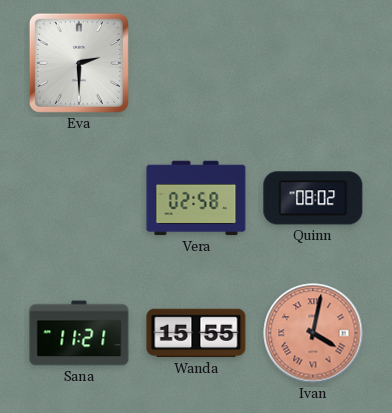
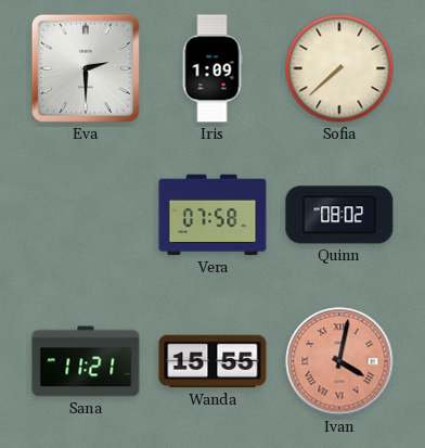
Iris: none -> 1:09
Sofia: none -> 7:38
Vera: 02:58 -> 07:58
